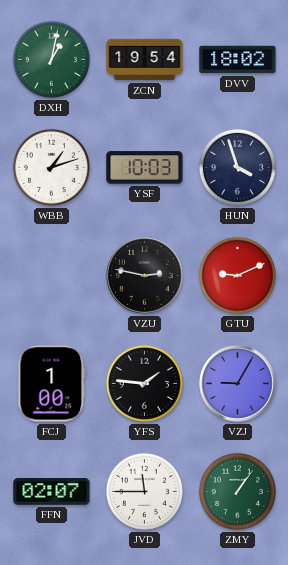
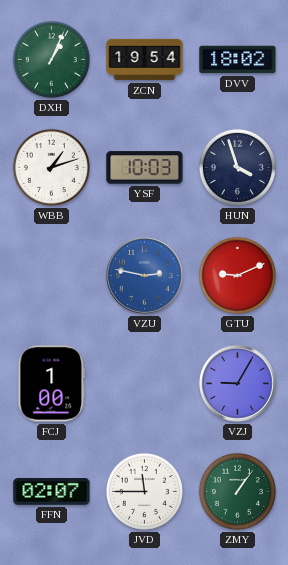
DXH: 1:02 -> 1:04
VZU dial: black -> blue
YFS: 1:46 -> none
